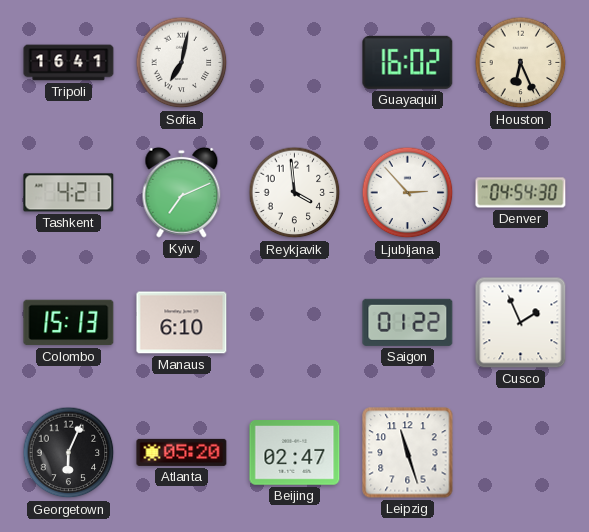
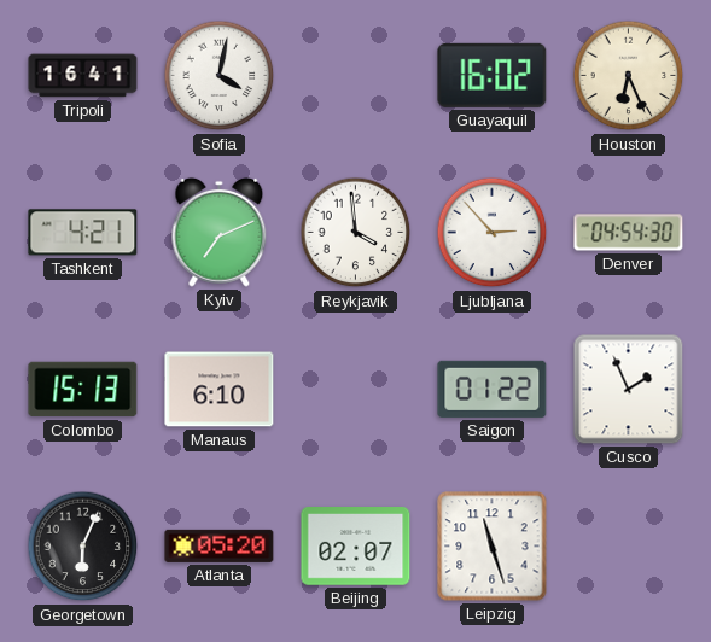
Sofia: 7:02 -> 4:02
Beijing: 02:47 -> 02:07
